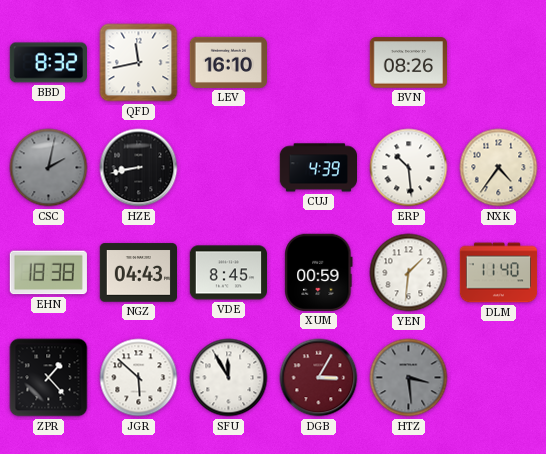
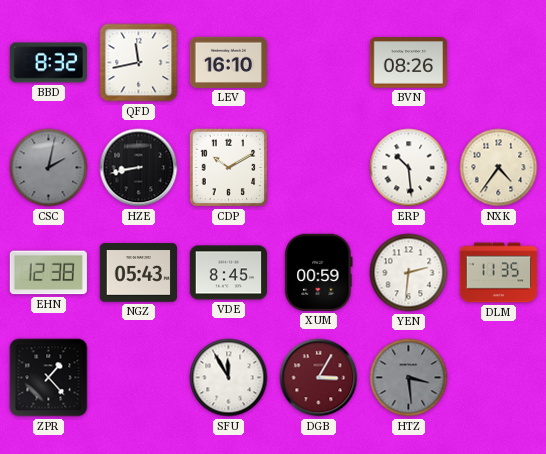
CDP: none -> 10:10
CUJ: 4:39 -> none
EHN: 18:38 -> 12:38
NGZ: 04:43 -> 05:43
YEN: 1:31 -> 2:31
DLM: 11:40 -> 11:35
JGR: 5:52 -> none
